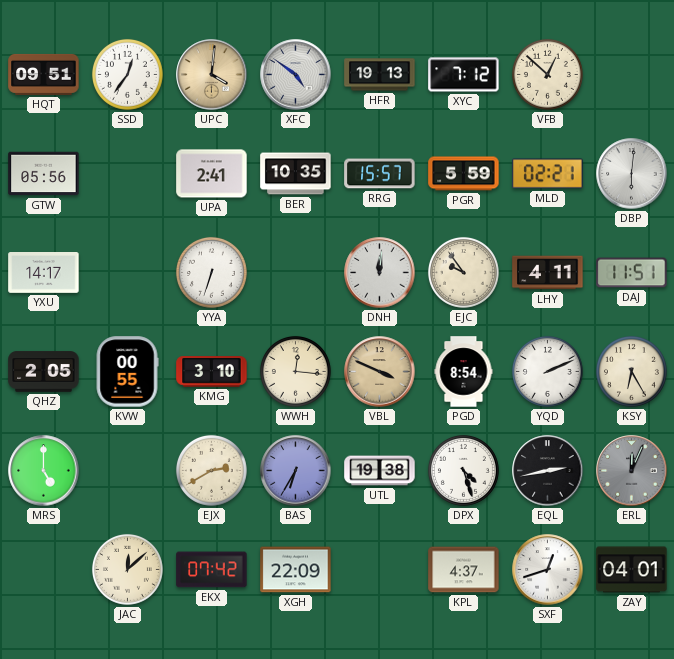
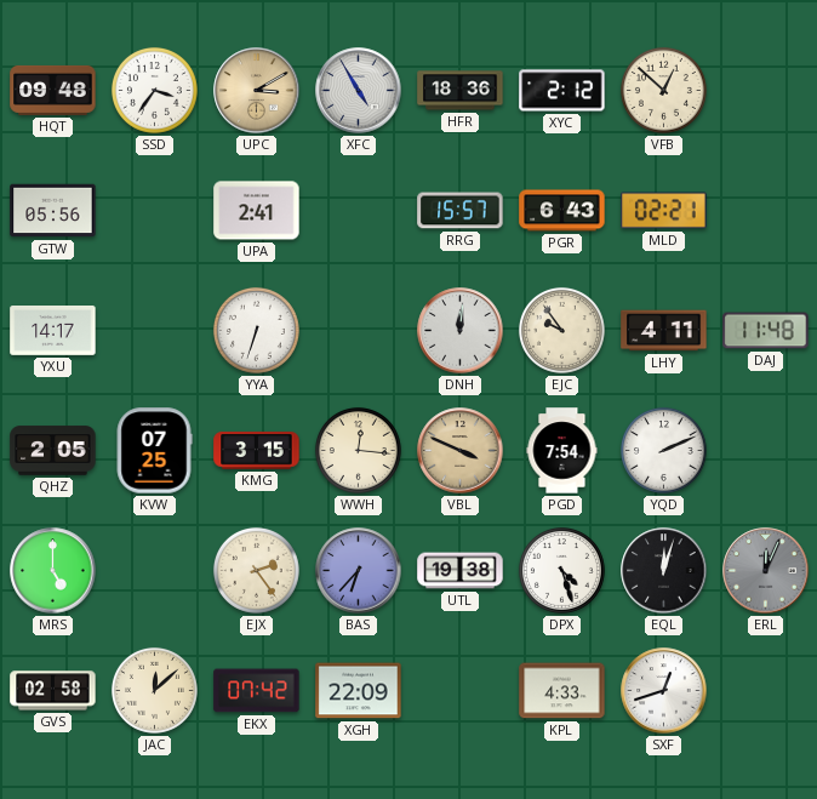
HQT: 09:51 -> 09:48
SSD: 12:36 -> 3:36
UPC: 4:01 -> 3:10
XFC: 4:51 -> 4:55
HFR: 19:13 -> 18:36
XYC: 7:12 -> 2:12
BER: 10:35 -> none
PGR: 5:59 -> 6:43
DBP: 6:01 -> none
DAJ: 11:51 -> 11:48
KVW: 00:55 -> 07:25
KMG: 3:10 -> 3:15
PGD: 8:54 -> 7:54
KSY: 6:25 -> none
EJX: 2:40 -> 2:24
BAS: 6:35 -> 6:37
EQL: 2:43 -> 12:03
GVS: none -> 02:58
KPL: 4:37 -> 4:33
ZAY: 04:01 -> none
